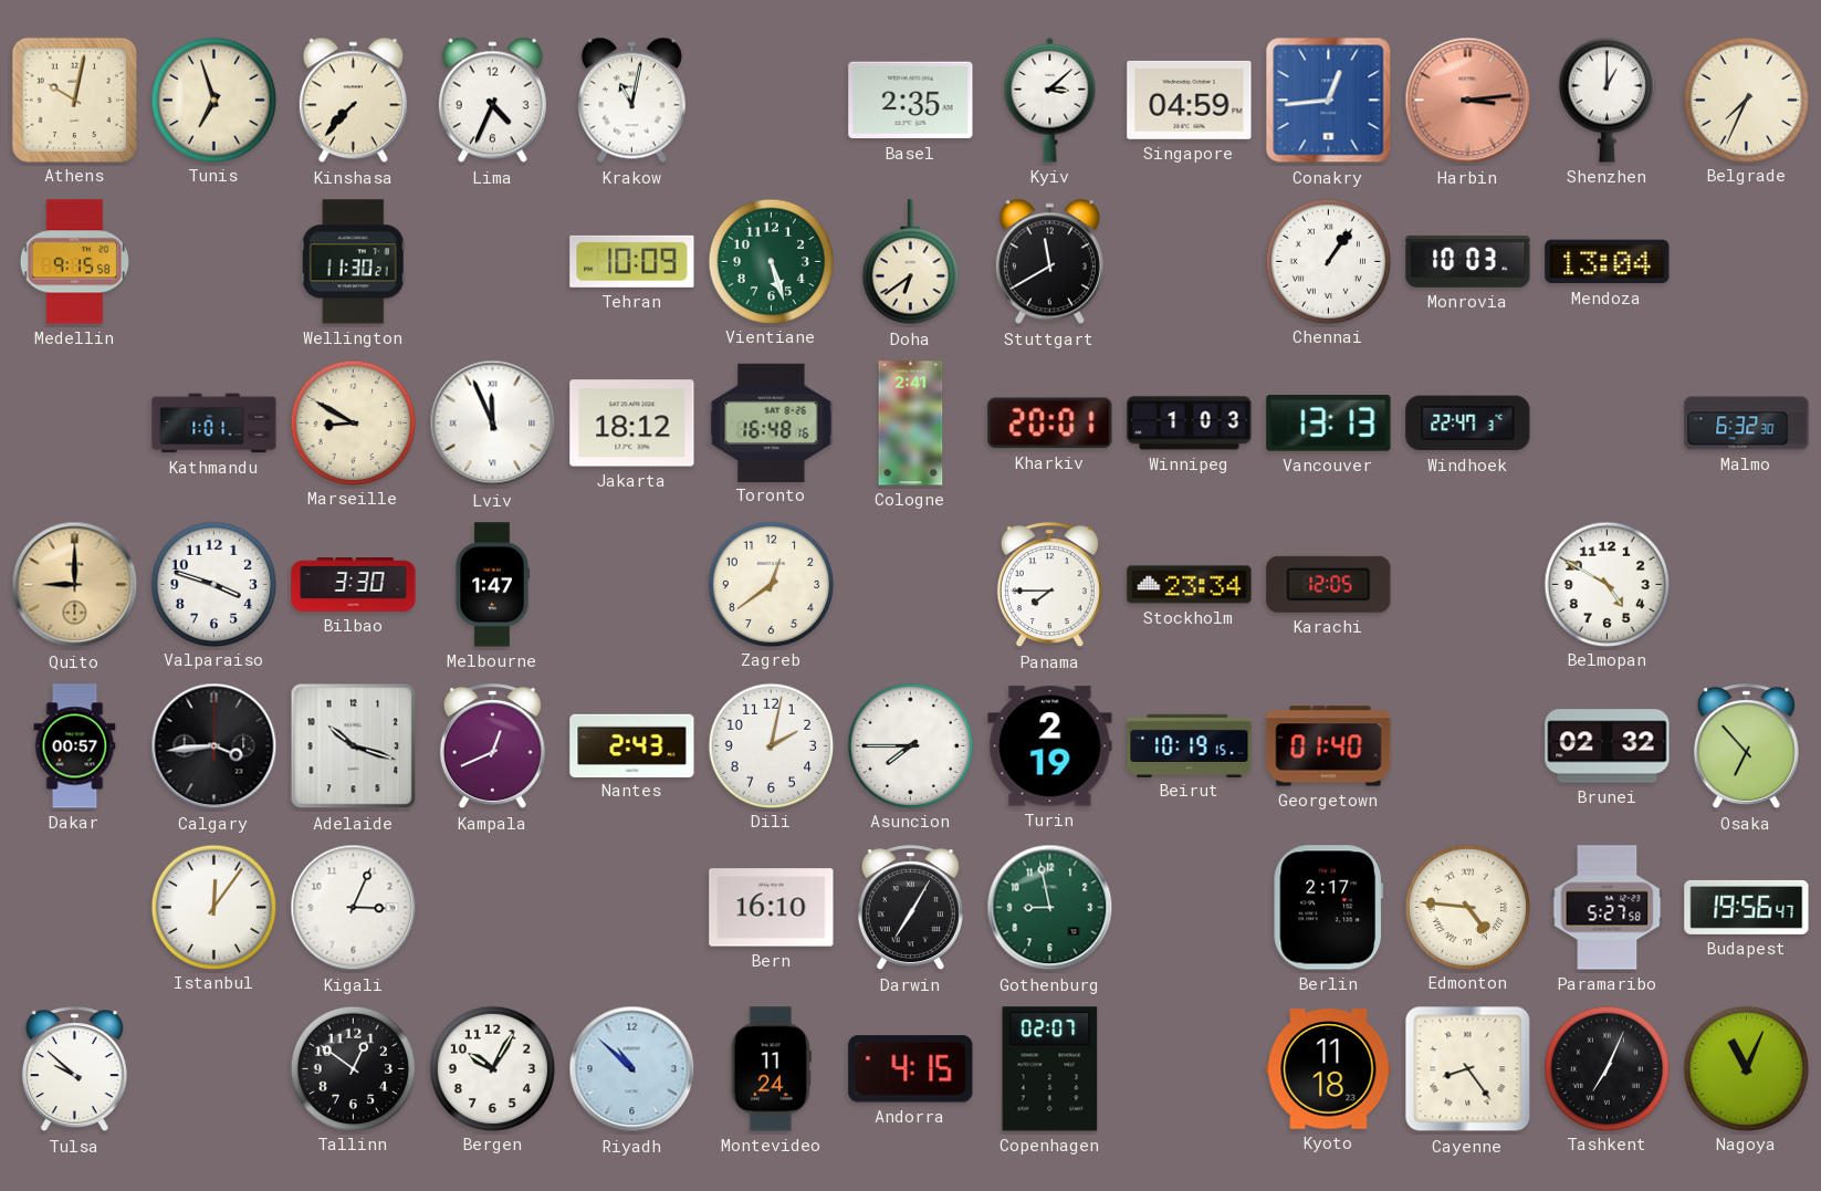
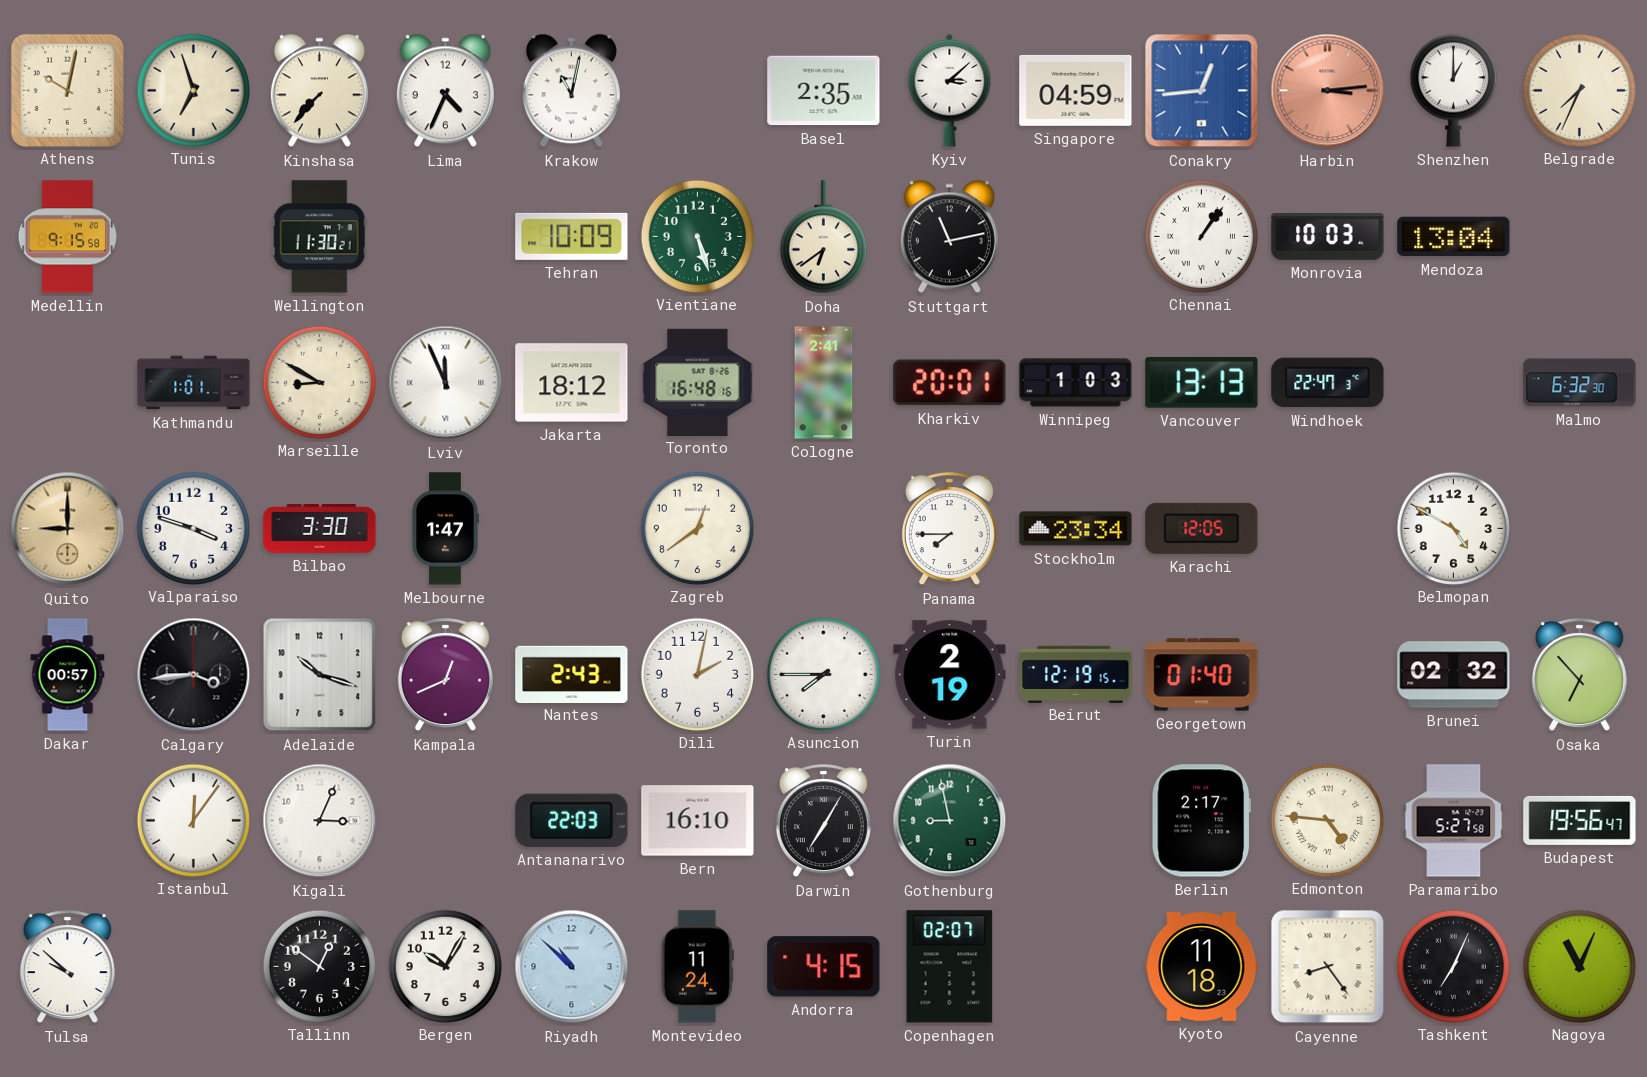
Stuttgart: 11:40 -> 11:13
Beirut: 10:19 -> 12:19
Antananarivo: none -> 22:03
